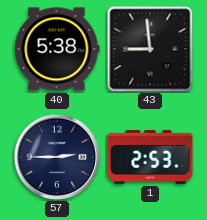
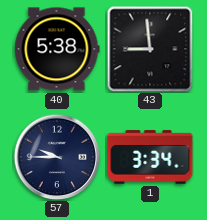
57: 2:45 -> 9:45
1: 2:53 -> 3:34
